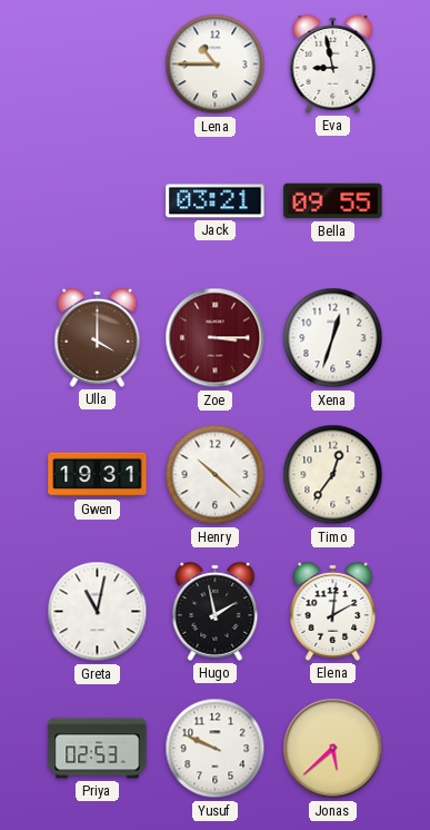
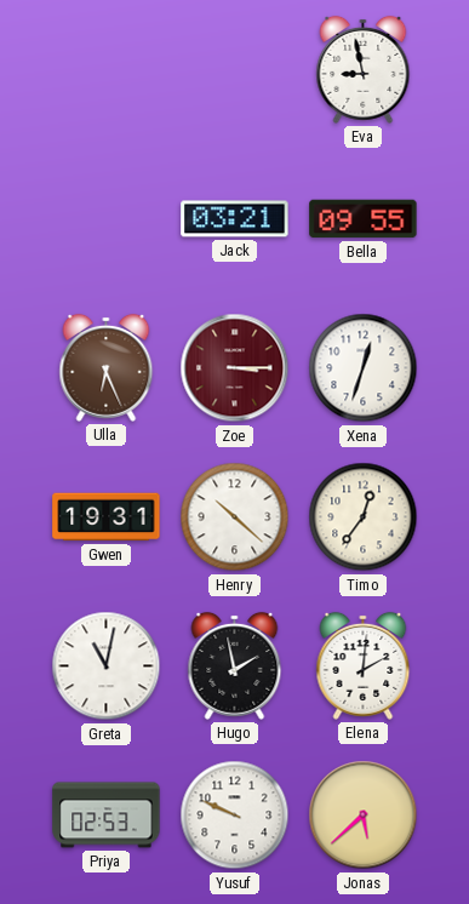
Lena: 10:45 -> none
Ulla: 4:00 -> 6:26
